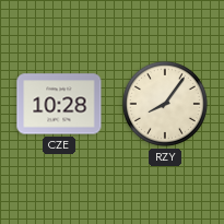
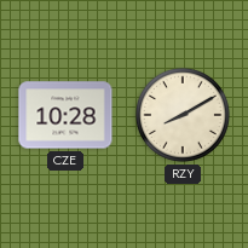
RZY: 8:06 -> 8:10
